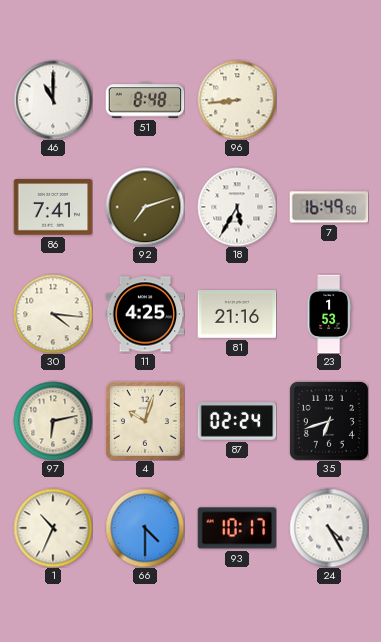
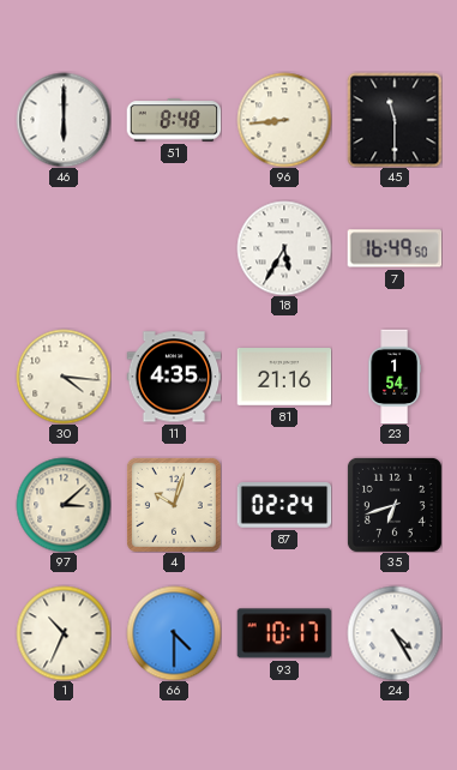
46: 11:00 -> 6:00
45: none -> 11:30
86: 7:41 -> none
92: 7:12 -> none
11: 4:25 -> 4:35
23: 1:53 -> 1:54
97: 6:13 -> 3:08
